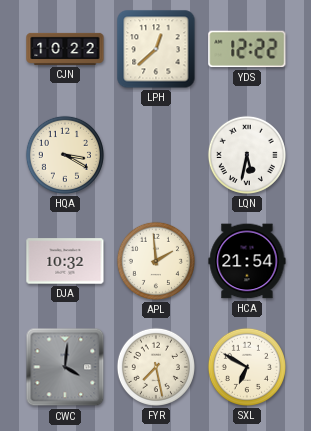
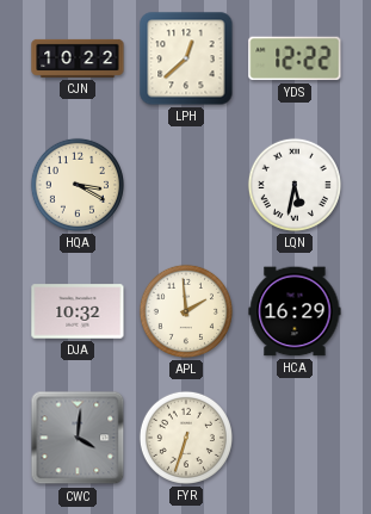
HCA: 21:54 -> 16:29
FYR: 7:28 -> 6:33
SXL: 6:50 -> none
